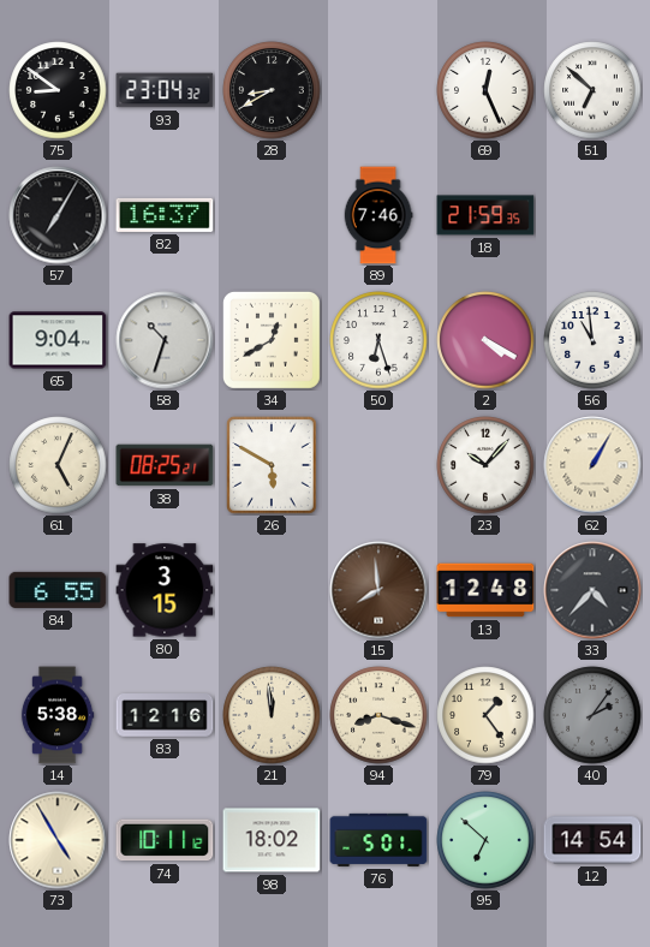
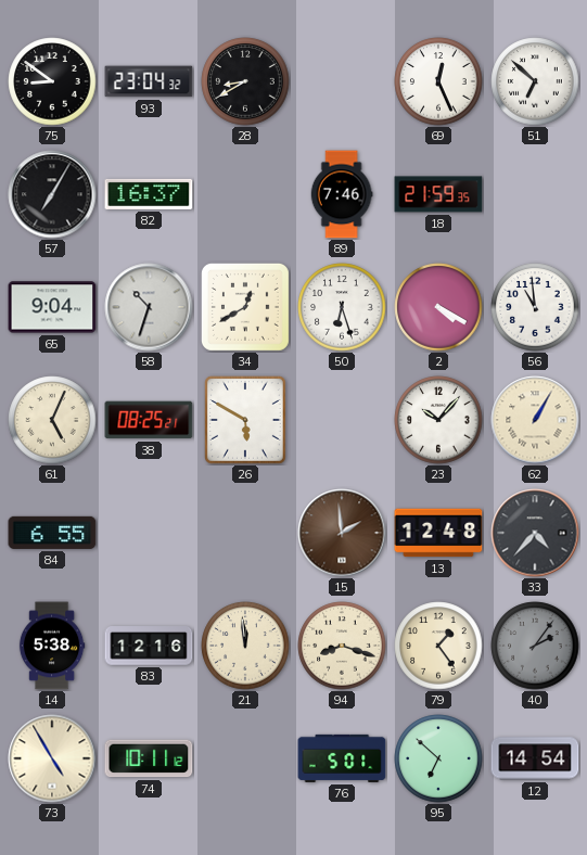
80: 3:15 -> none
15: 7:59 -> 1:59
98: 18:02 -> none
